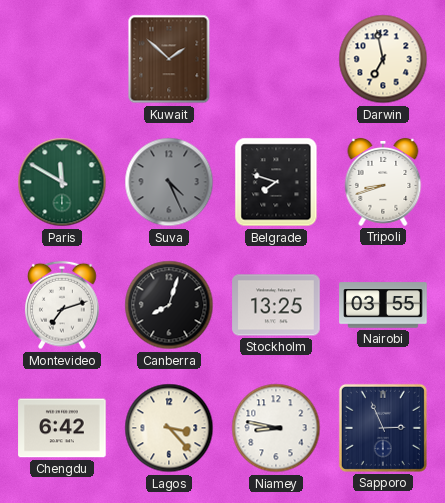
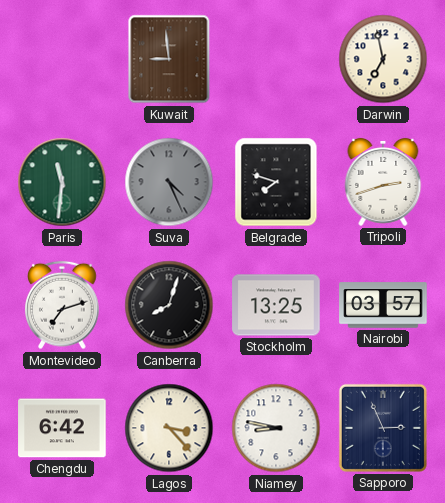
Kuwait: 1:52 -> 8:59
Paris: 11:50 -> 11:31
Tripoli: 8:42 -> 2:42
Nairobi: 03:55 -> 03:57
